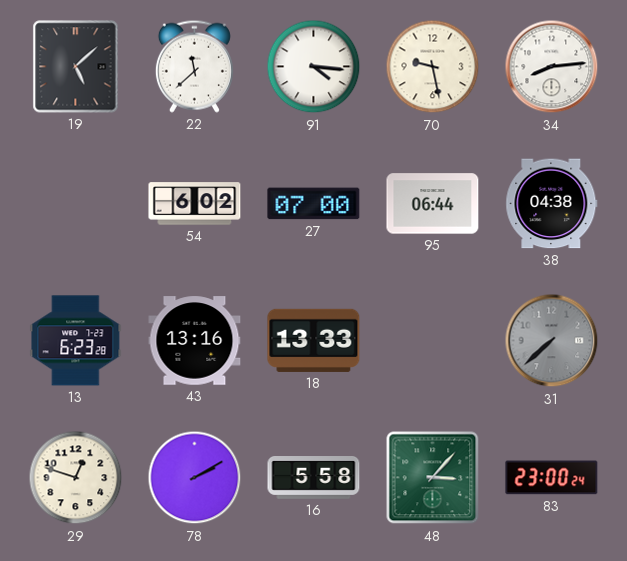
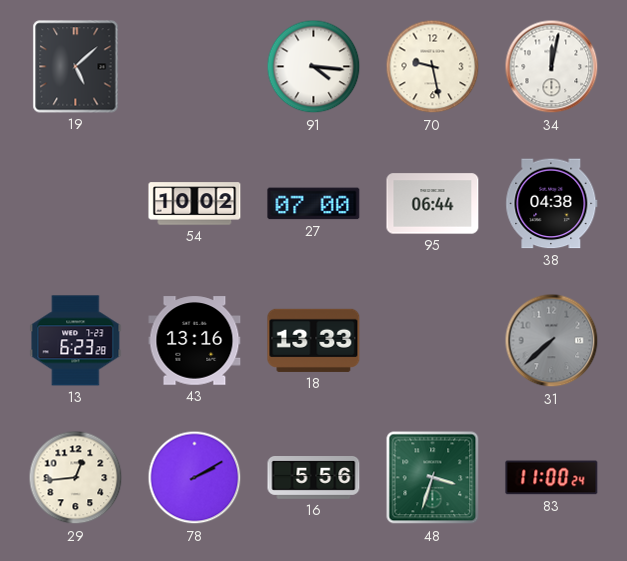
22: 11:38 -> none
34: 8:14 -> 12:02
54: 6:02 -> 10:02
29: 12:48 -> 12:44
16: 5:58 -> 5:56
48: 3:07 -> 3:33
83: 23:00 -> 11:00
